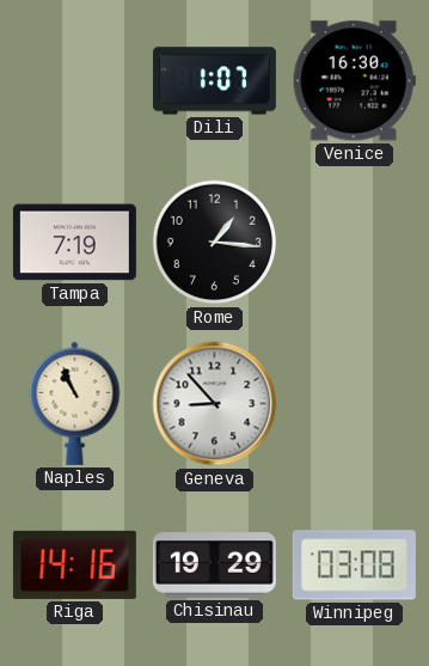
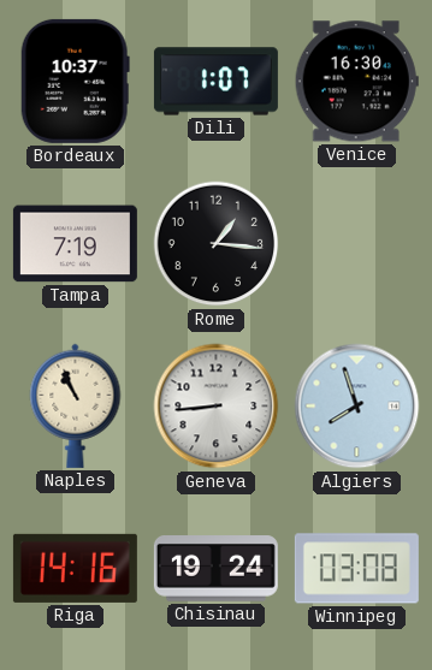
Bordeaux: none -> 10:37
Geneva: 8:53 -> 8:44
Algiers: none -> 7:57
Chisinau: 19:29 -> 19:24
